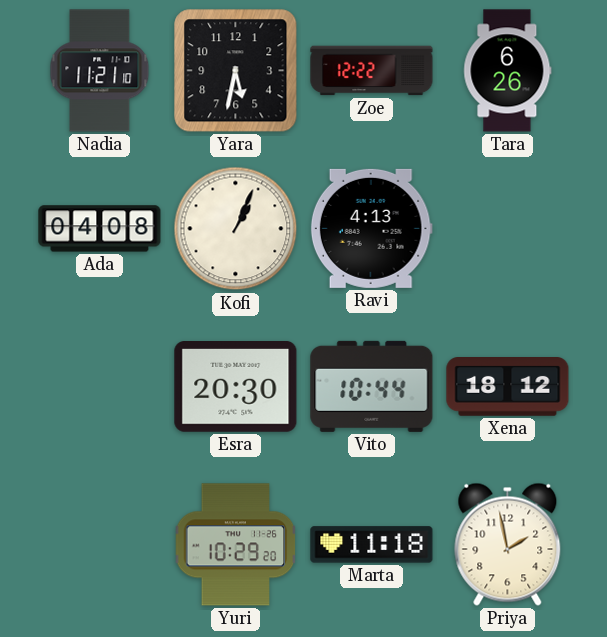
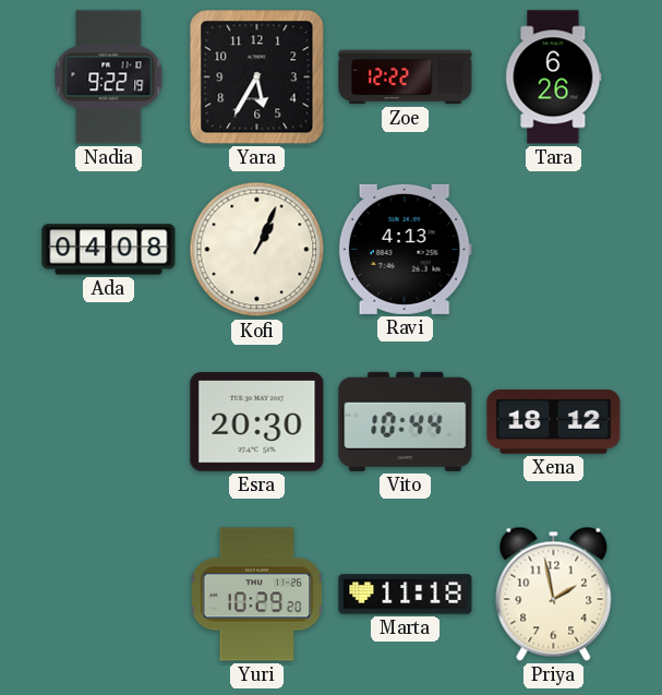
Nadia: 11:21 -> 9:22
Yara: 5:32 -> 5:35
